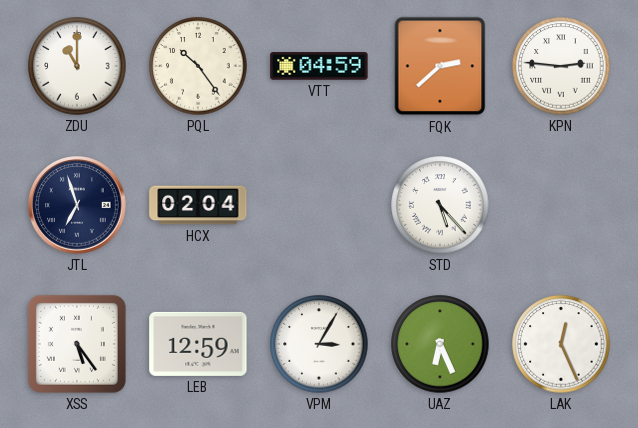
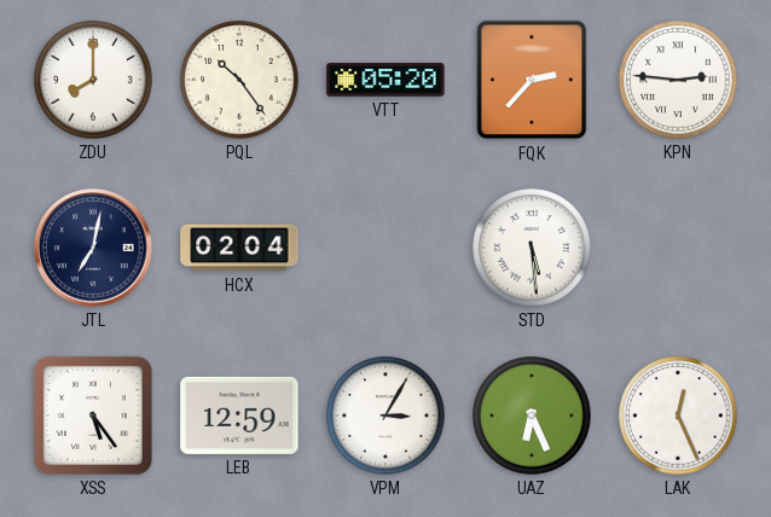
ZDU: 11:00 -> 8:00
VTT: 04:59 -> 05:20
FQK: 2:38 -> 2:37
JTL: 6:57 -> 7:02
STD: 5:23 -> 5:29
